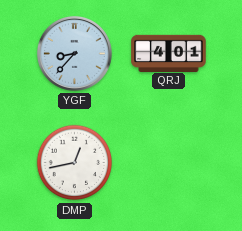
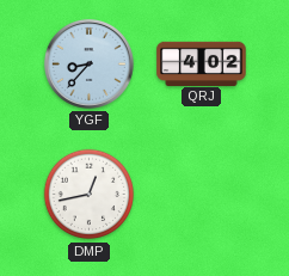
QRJ: 4:01 -> 4:02
